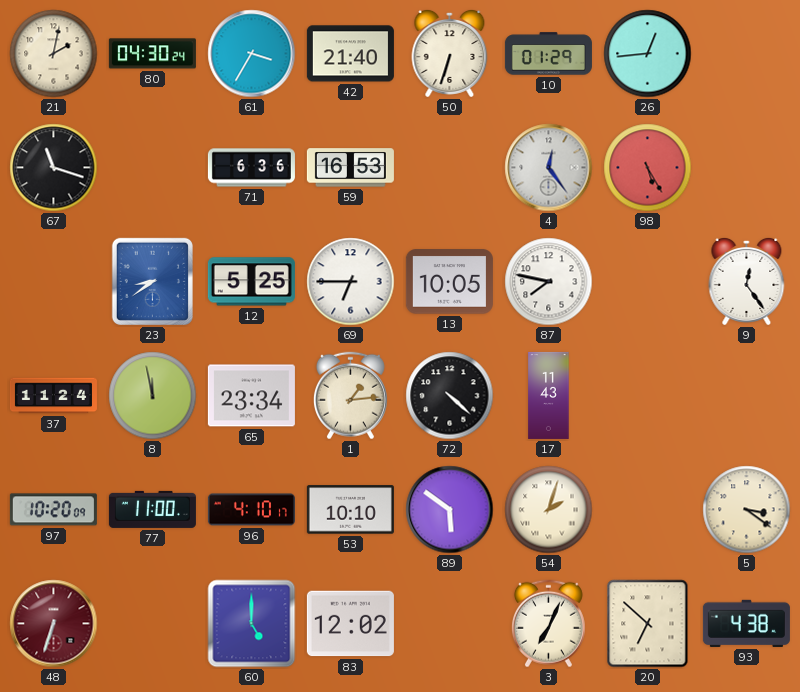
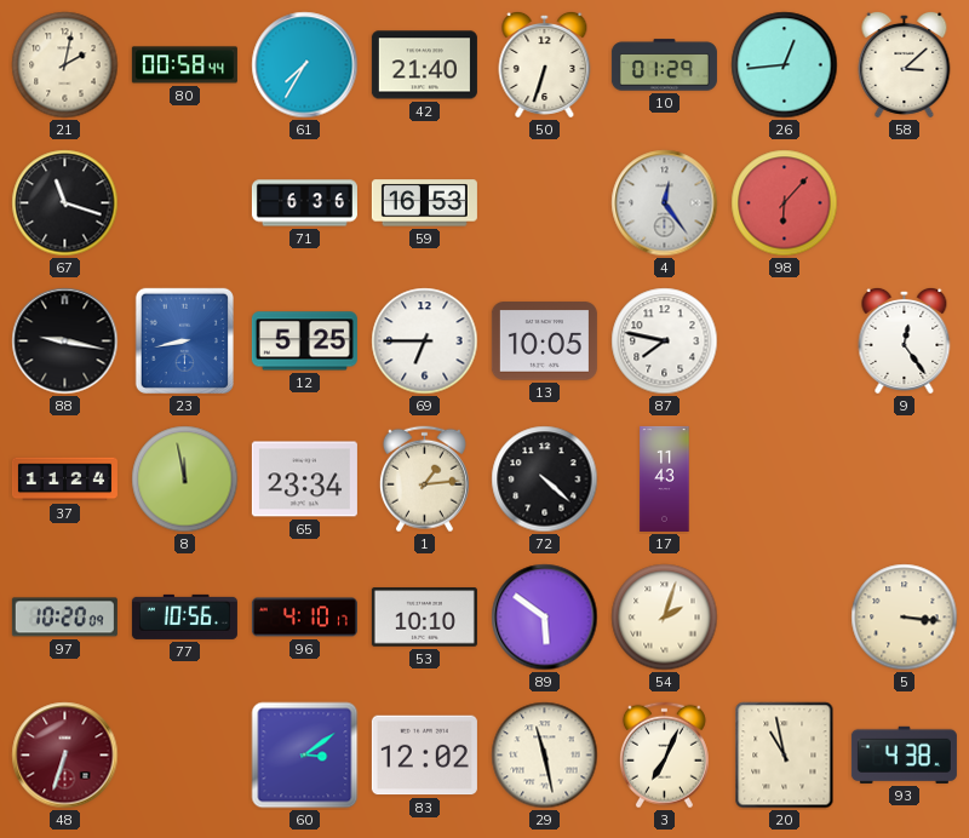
80: 04:30 -> 00:58
61: 3:35 -> 7:35
58: none -> 3:08
98: 5:25 -> 6:07
88: none -> 9:17
23: 8:39 -> 8:43
77: 11:00 -> 10:56
5: 3:21 -> 3:16
60: 5:00 -> 3:09
29: none -> 11:28
20: 6:52 -> 10:58
